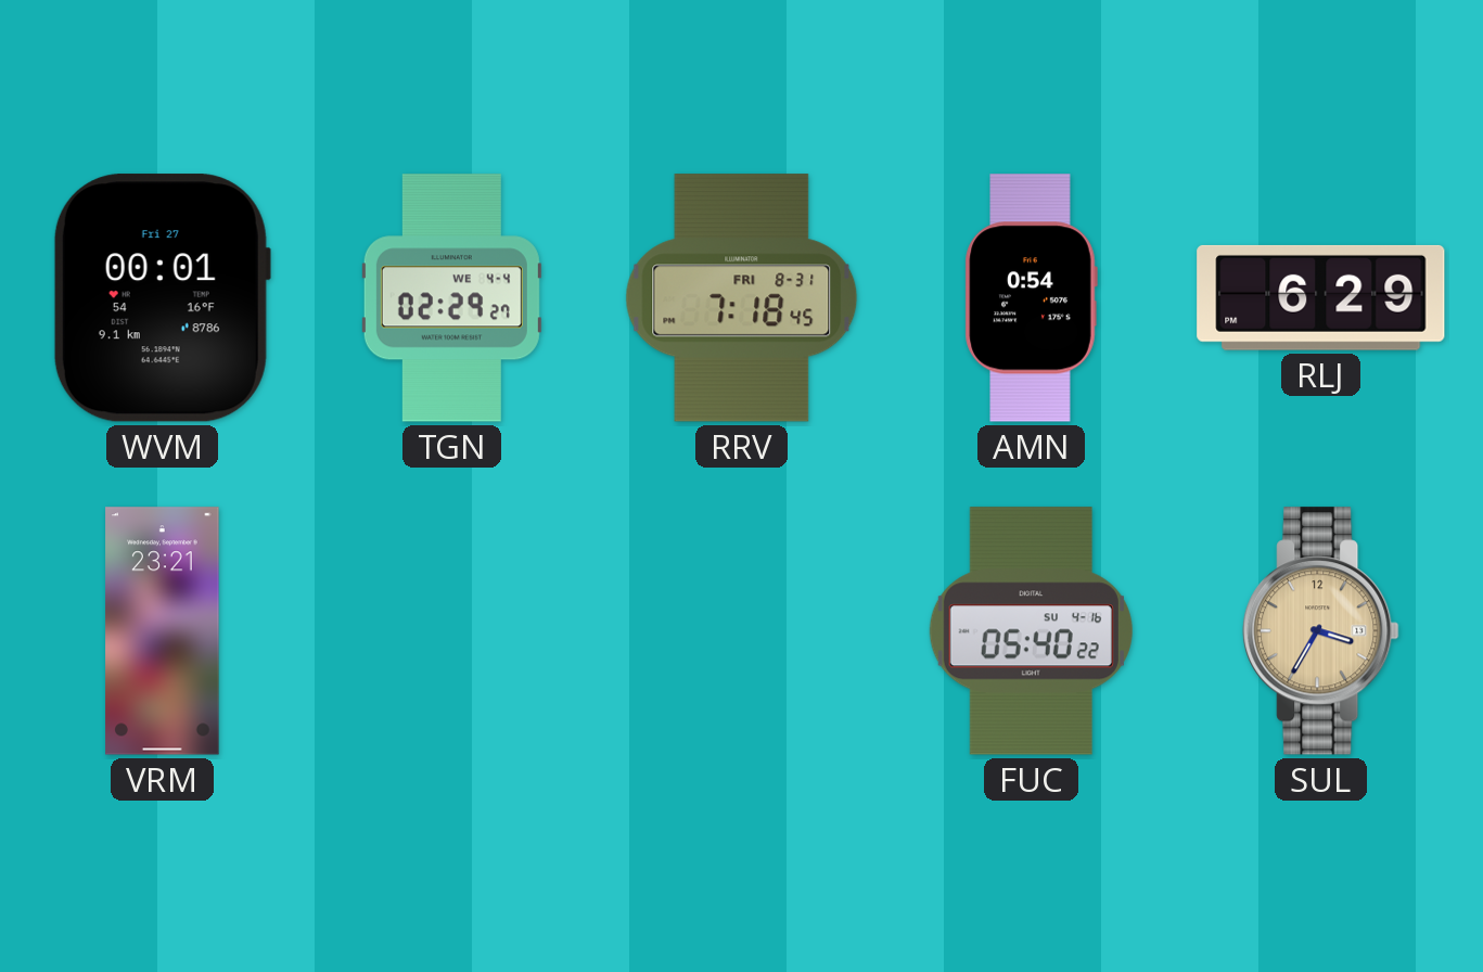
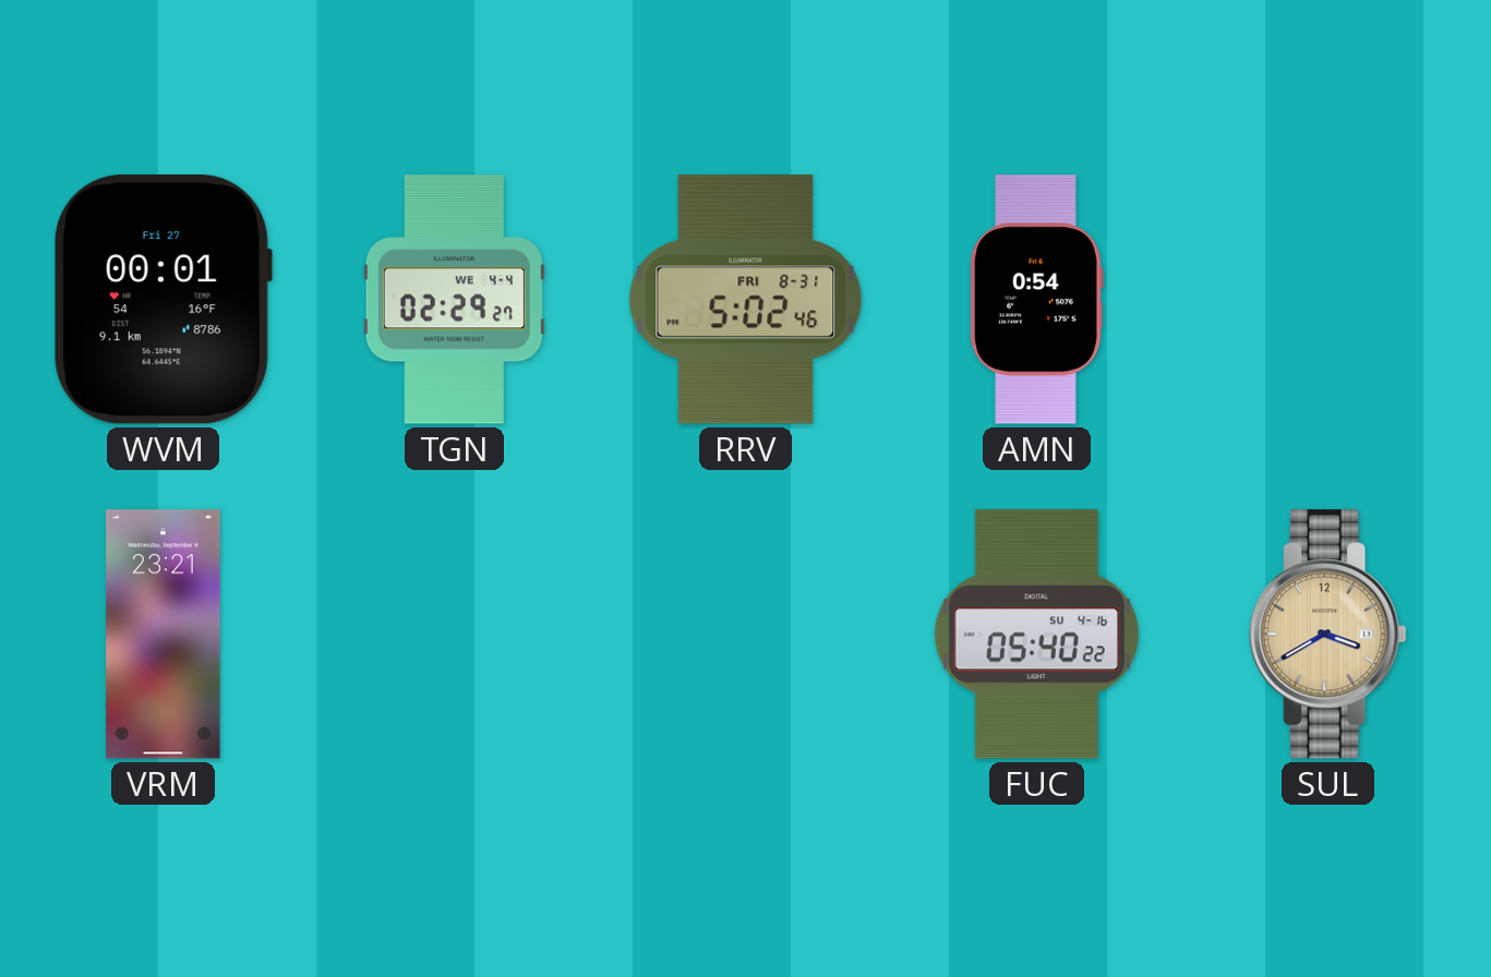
RRV: 7:18 -> 5:02
RLJ: 6:29 -> none
SUL: 3:35 -> 3:40
